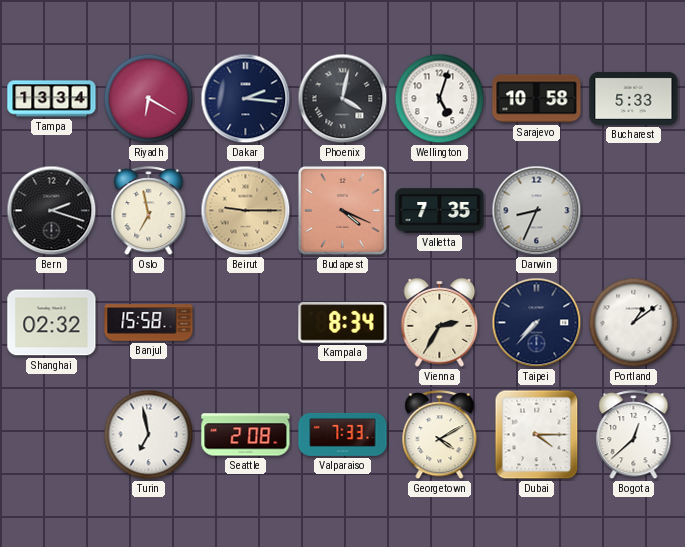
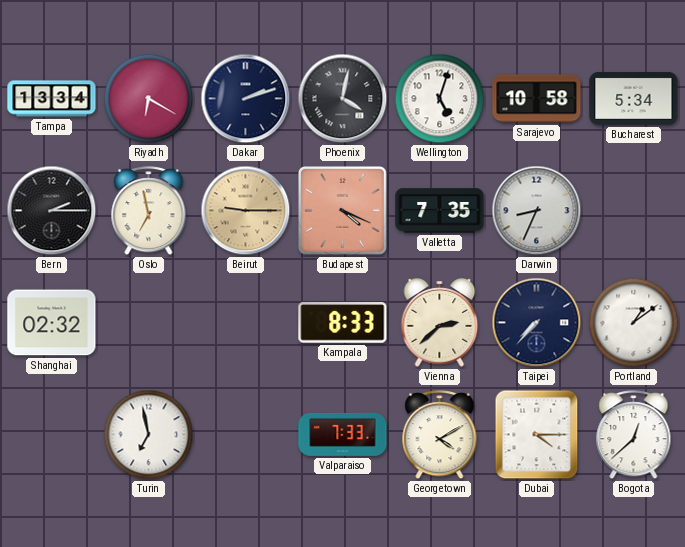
Dakar: 2:16 -> 2:12
Bucharest: 5:33 -> 5:34
Bern: 2:18 -> 2:15
Banjul: 15:58 -> none
Kampala: 8:34 -> 8:33
Vienna: 2:35 -> 2:38
Seattle: 2:08 -> none
